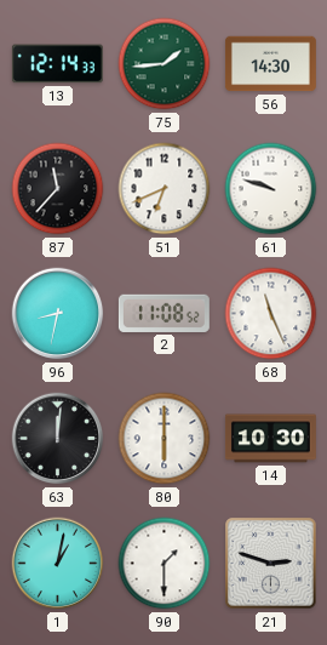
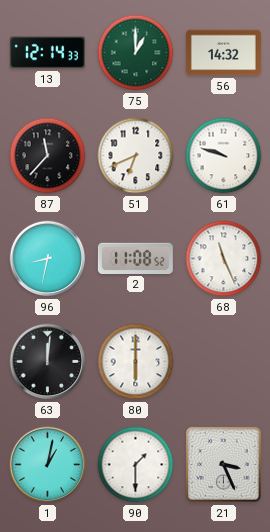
75: 1:44 -> 1:00
56: 14:30 -> 14:32
14: 10:30 -> none
21: 2:48 -> 3:26
